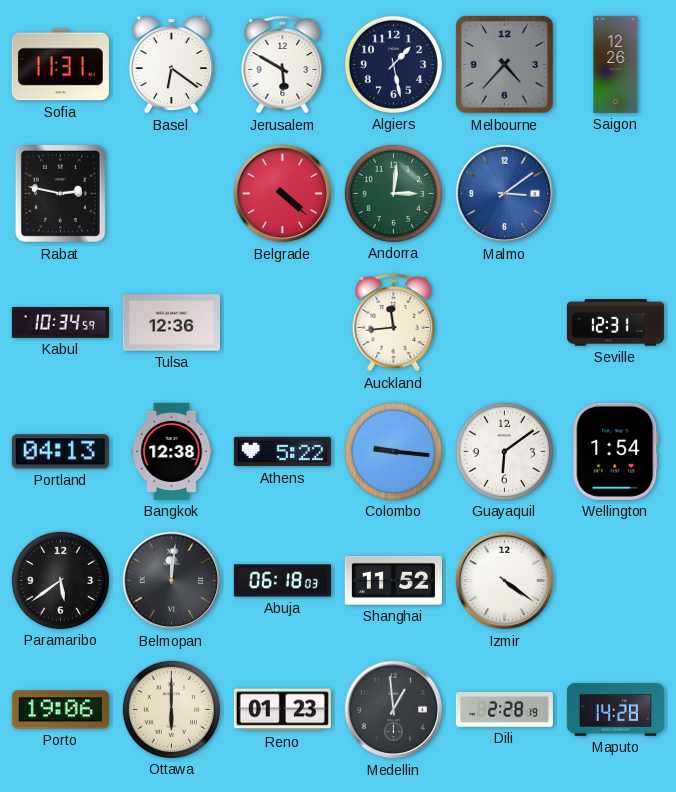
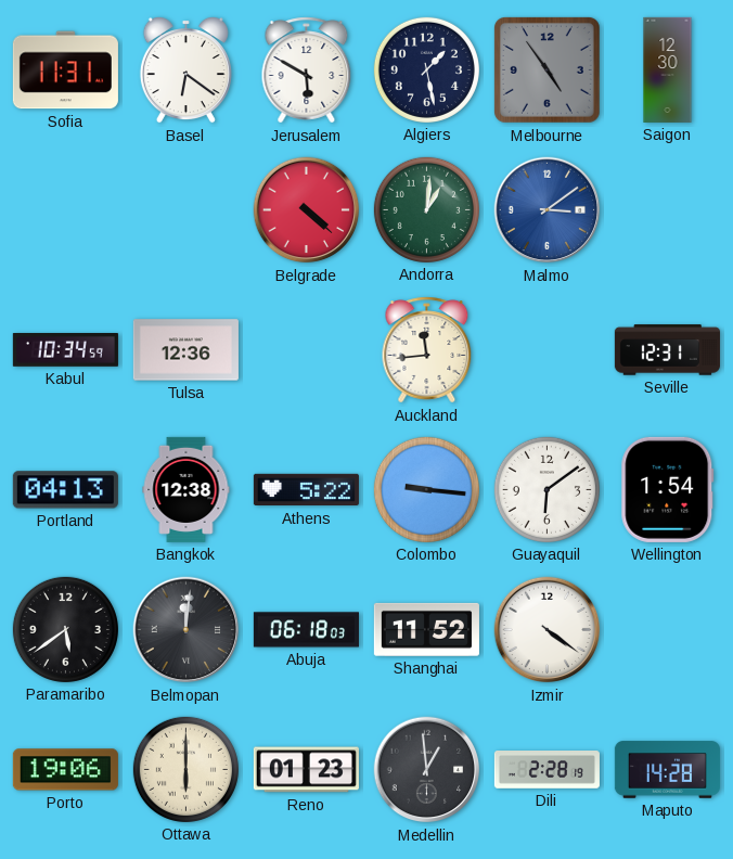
Melbourne: 4:37 -> 4:54
Saigon: 12:26 -> 12:30
Rabat: 2:47 -> none
Andorra: 3:01 -> 1:01
